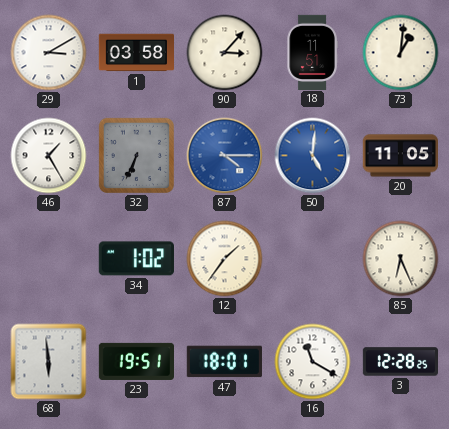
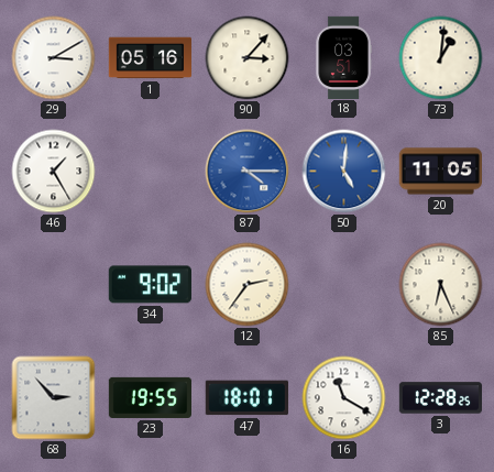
1: 03:58 -> 05:16
18: 11:51 -> 03:51
32: 6:34 -> none
34: 1:02 -> 9:02
12: 1:36 -> 2:36
68: 5:59 -> 2:53
23: 19:51 -> 19:55
